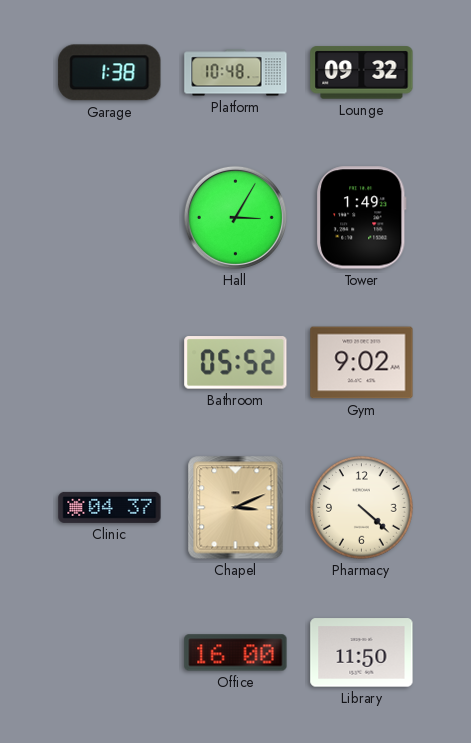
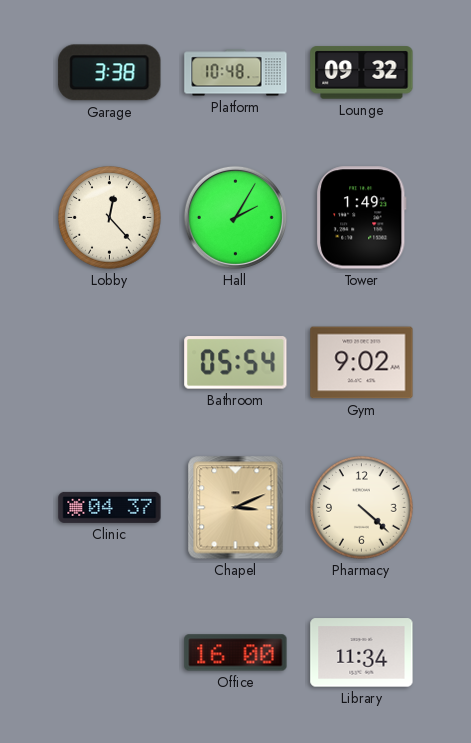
Garage: 1:38 -> 3:38
Lobby: none -> 12:23
Hall: 3:05 -> 2:05
Bathroom: 05:52 -> 05:54
Library: 11:50 -> 11:34
